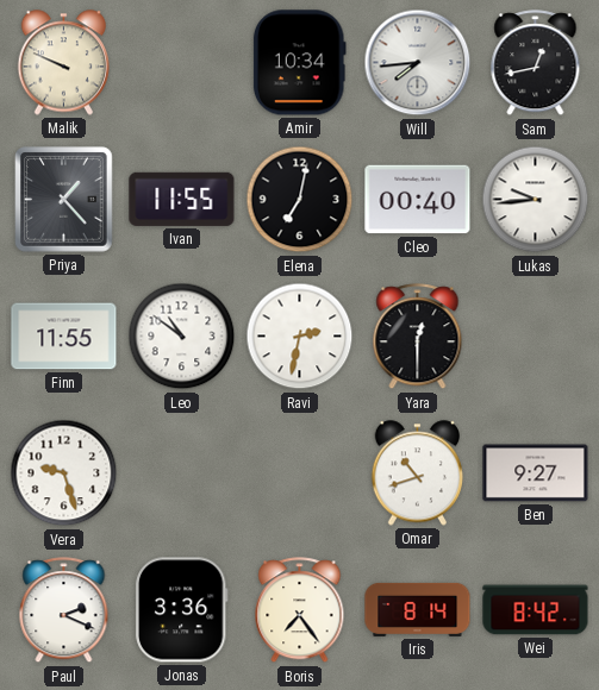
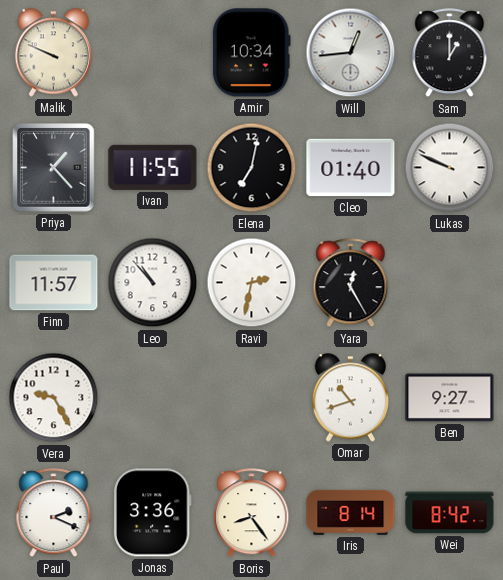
Will: 7:44 -> 12:44
Sam: 12:43 -> 1:00
Cleo: 00:40 -> 01:40
Lukas: 9:44 -> 9:49
Finn: 11:55 -> 11:57
Leo: 10:51 -> 10:53
Yara: 12:30 -> 12:25
Vera: 9:27 -> 9:25
Boris: 7:24 -> 8:24
